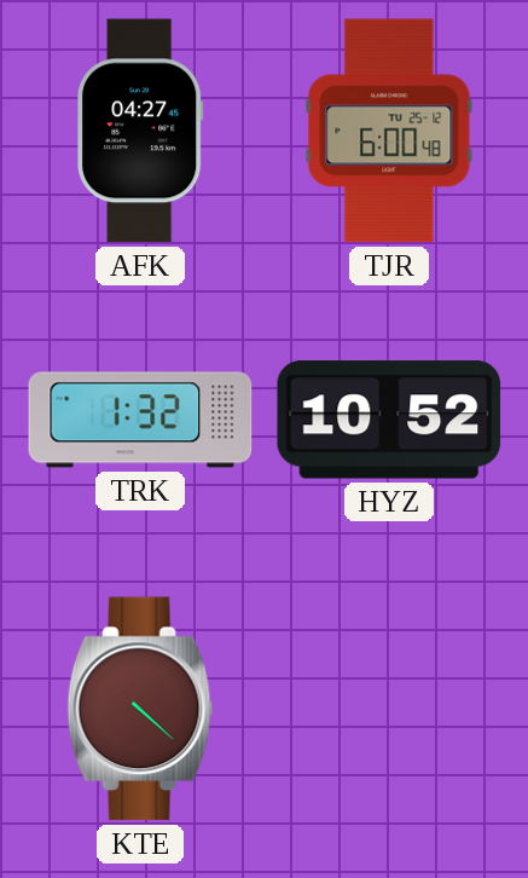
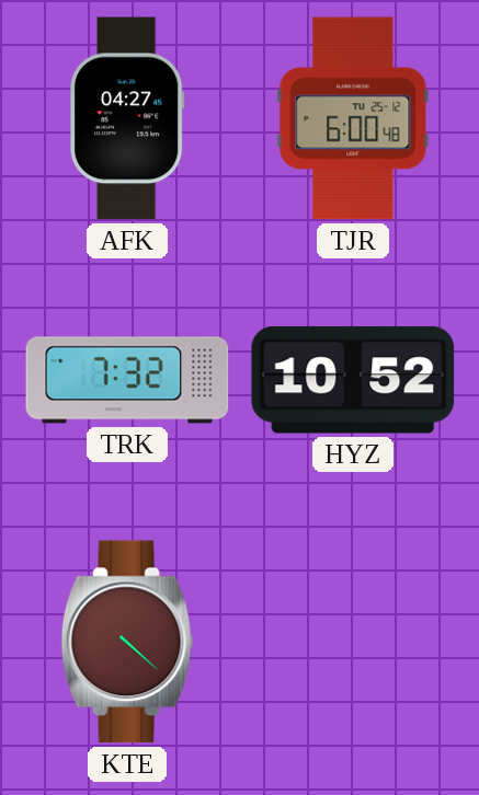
TRK: 1:32 -> 7:32
